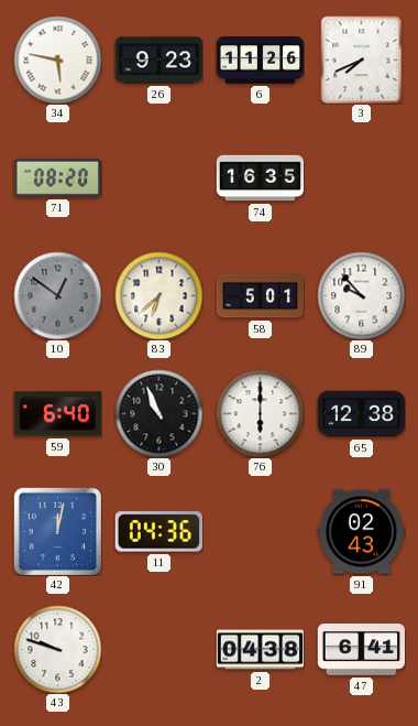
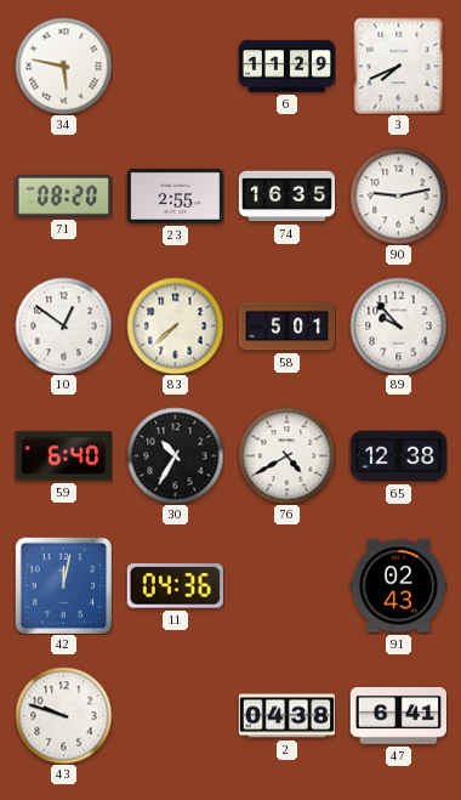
26: 9:23 -> none
6: 11:26 -> 11:29
23: none -> 2:55
90: none -> 9:13
10 dial: grey -> white
83: 6:38 -> 7:38
30: 10:56 -> 10:35
76: 6:00 -> 4:40
